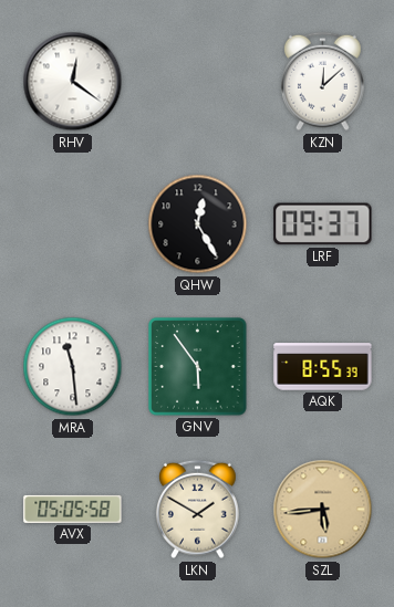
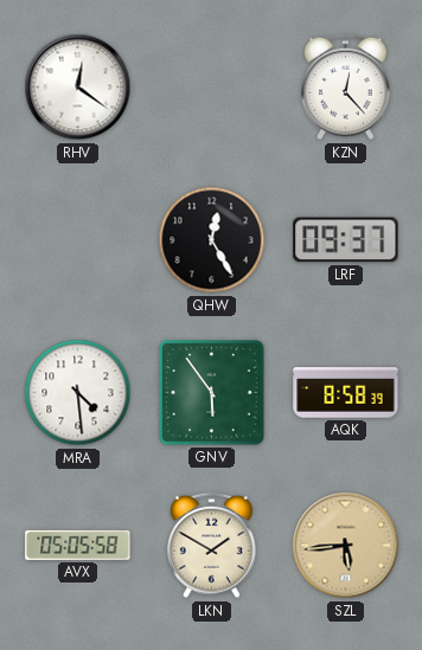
KZN: 12:08 -> 12:23
MRA: 11:29 -> 4:29
AQK: 8:55 -> 8:58
